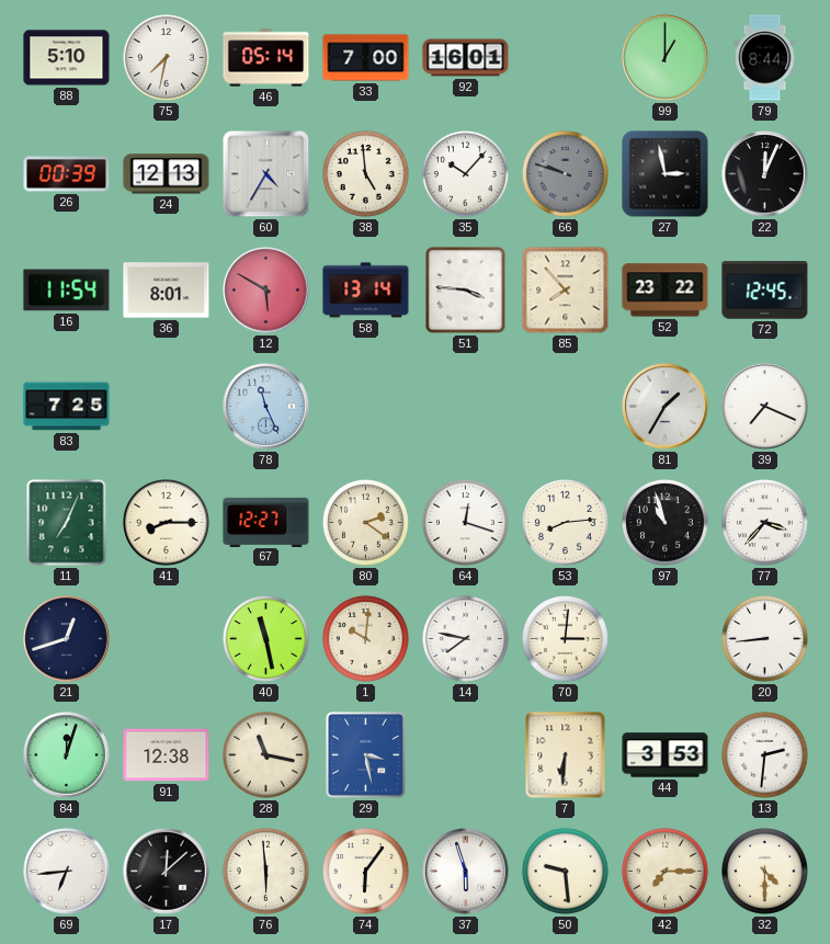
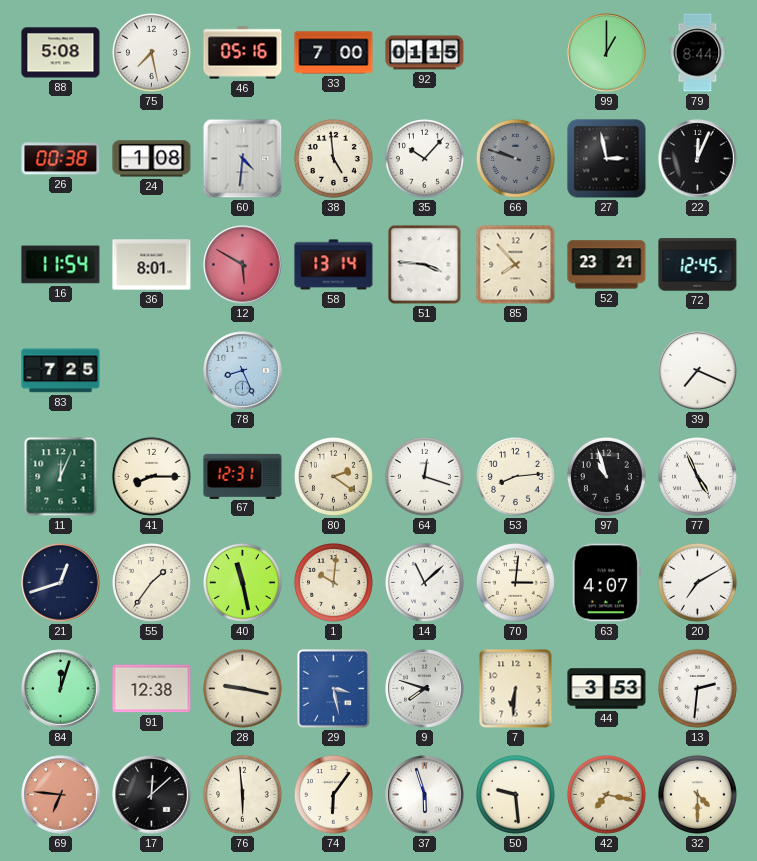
88: 5:10 -> 5:08
75: 7:32 -> 7:28
46: 05:14 -> 05:16
92: 16:01 -> 01:15
26: 00:39 -> 00:38
24: 12:13 -> 1:08
60: 4:35 -> 4:31
52: 23:22 -> 23:21
78: 11:26 -> 8:26
81: 1:35 -> none
11: 7:04 -> 12:04
67: 12:27 -> 12:31
77: 3:37 -> 4:56
55: none -> 1:36
14: 7:47 -> 11:08
63: none -> 4:07
20: 8:44 -> 7:10
28: 11:17 -> 9:17
9: none -> 7:48
69: 6:44 -> 6:46
69 dial: white -> salmon
42: 7:15 -> 7:17
